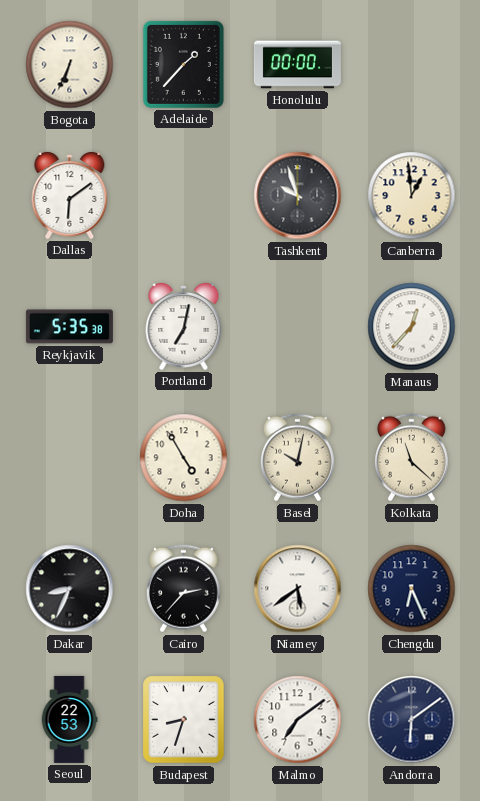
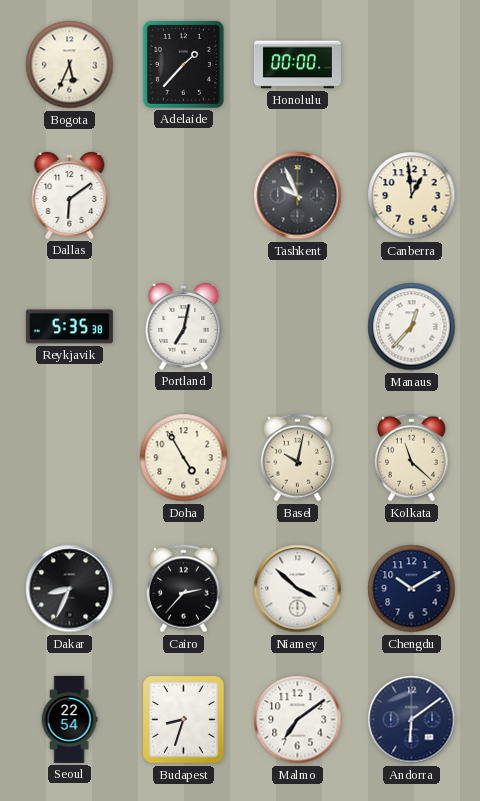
Bogota: 6:34 -> 5:34
Tashkent: 9:57 -> 9:56
Niamey: 5:39 -> 3:52
Chengdu: 6:26 -> 10:10
Seoul: 22:53 -> 22:54
